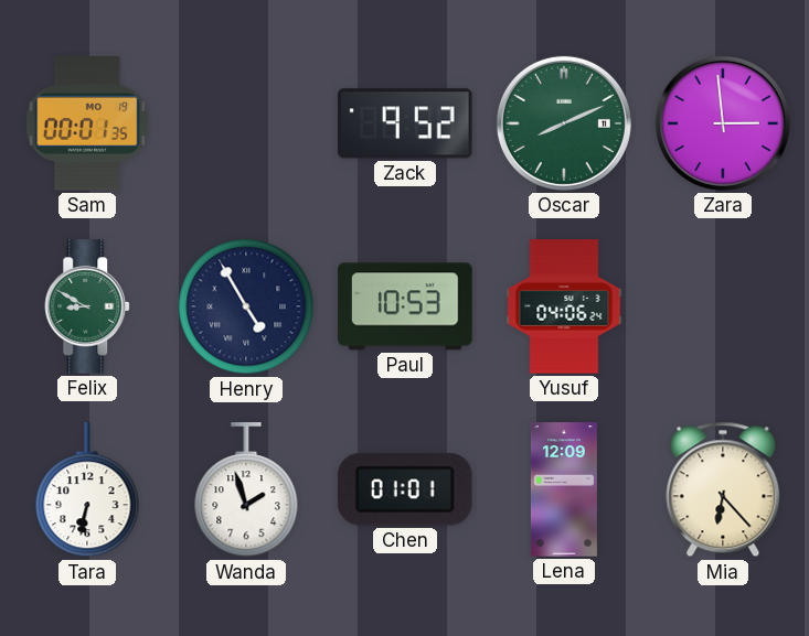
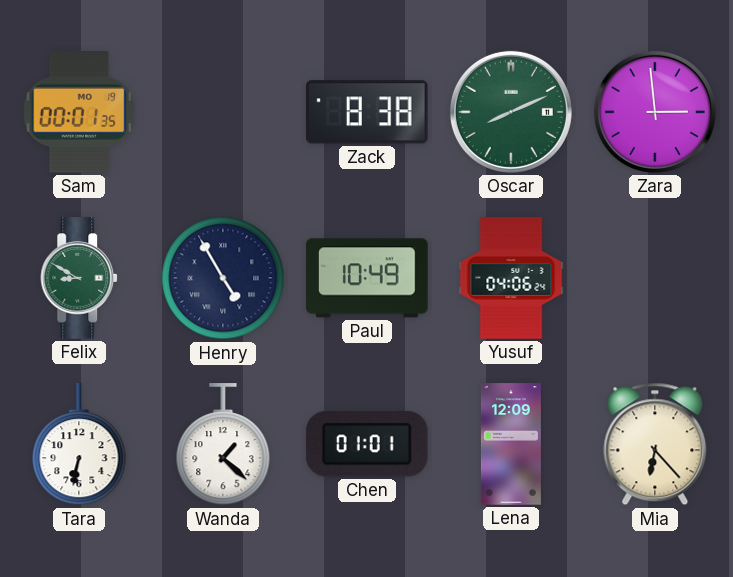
Zack: 9:52 -> 8:38
Paul: 10:53 -> 10:49
Wanda: 1:57 -> 1:22
